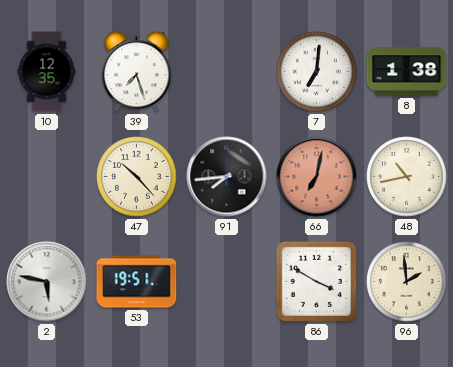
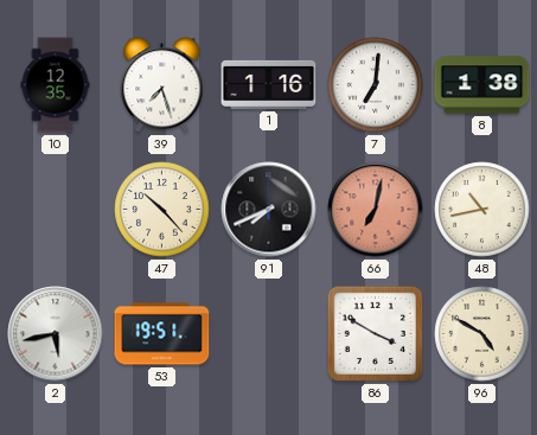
1: none -> 1:16
91: 7:44 -> 7:41
2: 5:47 -> 5:43
96: 1:59 -> 4:50
